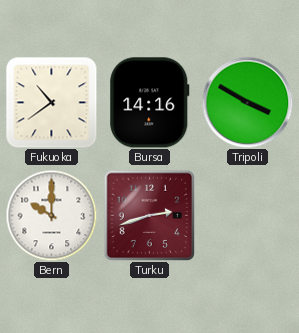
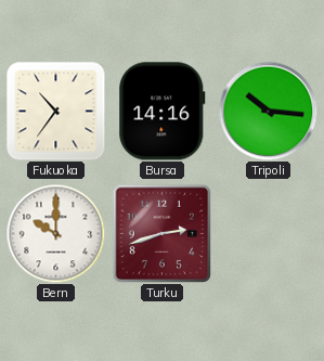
Fukuoka: 10:39 -> 10:36
Tripoli: 3:50 -> 10:16
